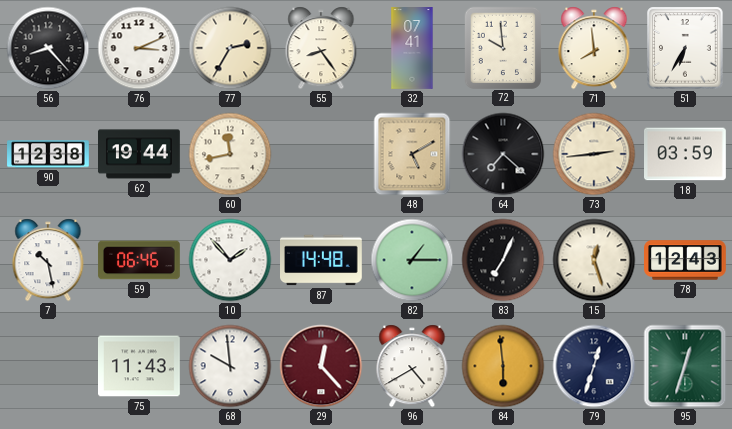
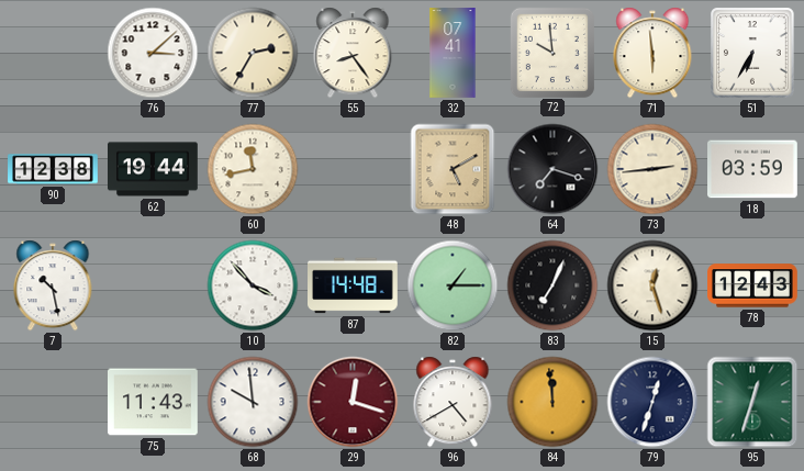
56: 8:23 -> none
76: 3:11 -> 3:08
71: 7:59 -> 5:59
64: 7:22 -> 7:18
59: 06:46 -> none
10: 1:53 -> 3:53
29: 12:23 -> 12:18
84: 5:59 -> 11:59
